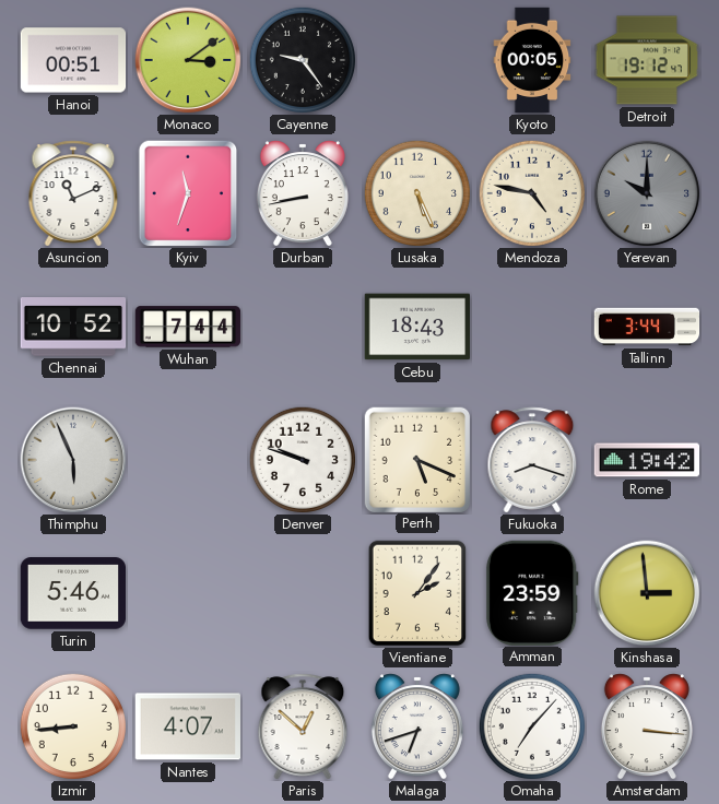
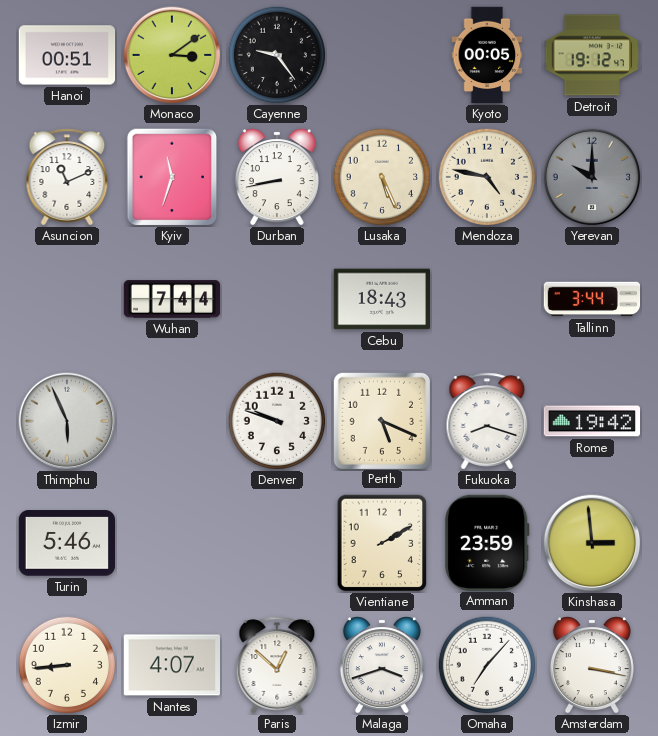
Chennai: 10:52 -> none
Vientiane: 2:06 -> 2:10
Malaga: 6:42 -> 3:42
Amsterdam: 3:16 -> 3:17
